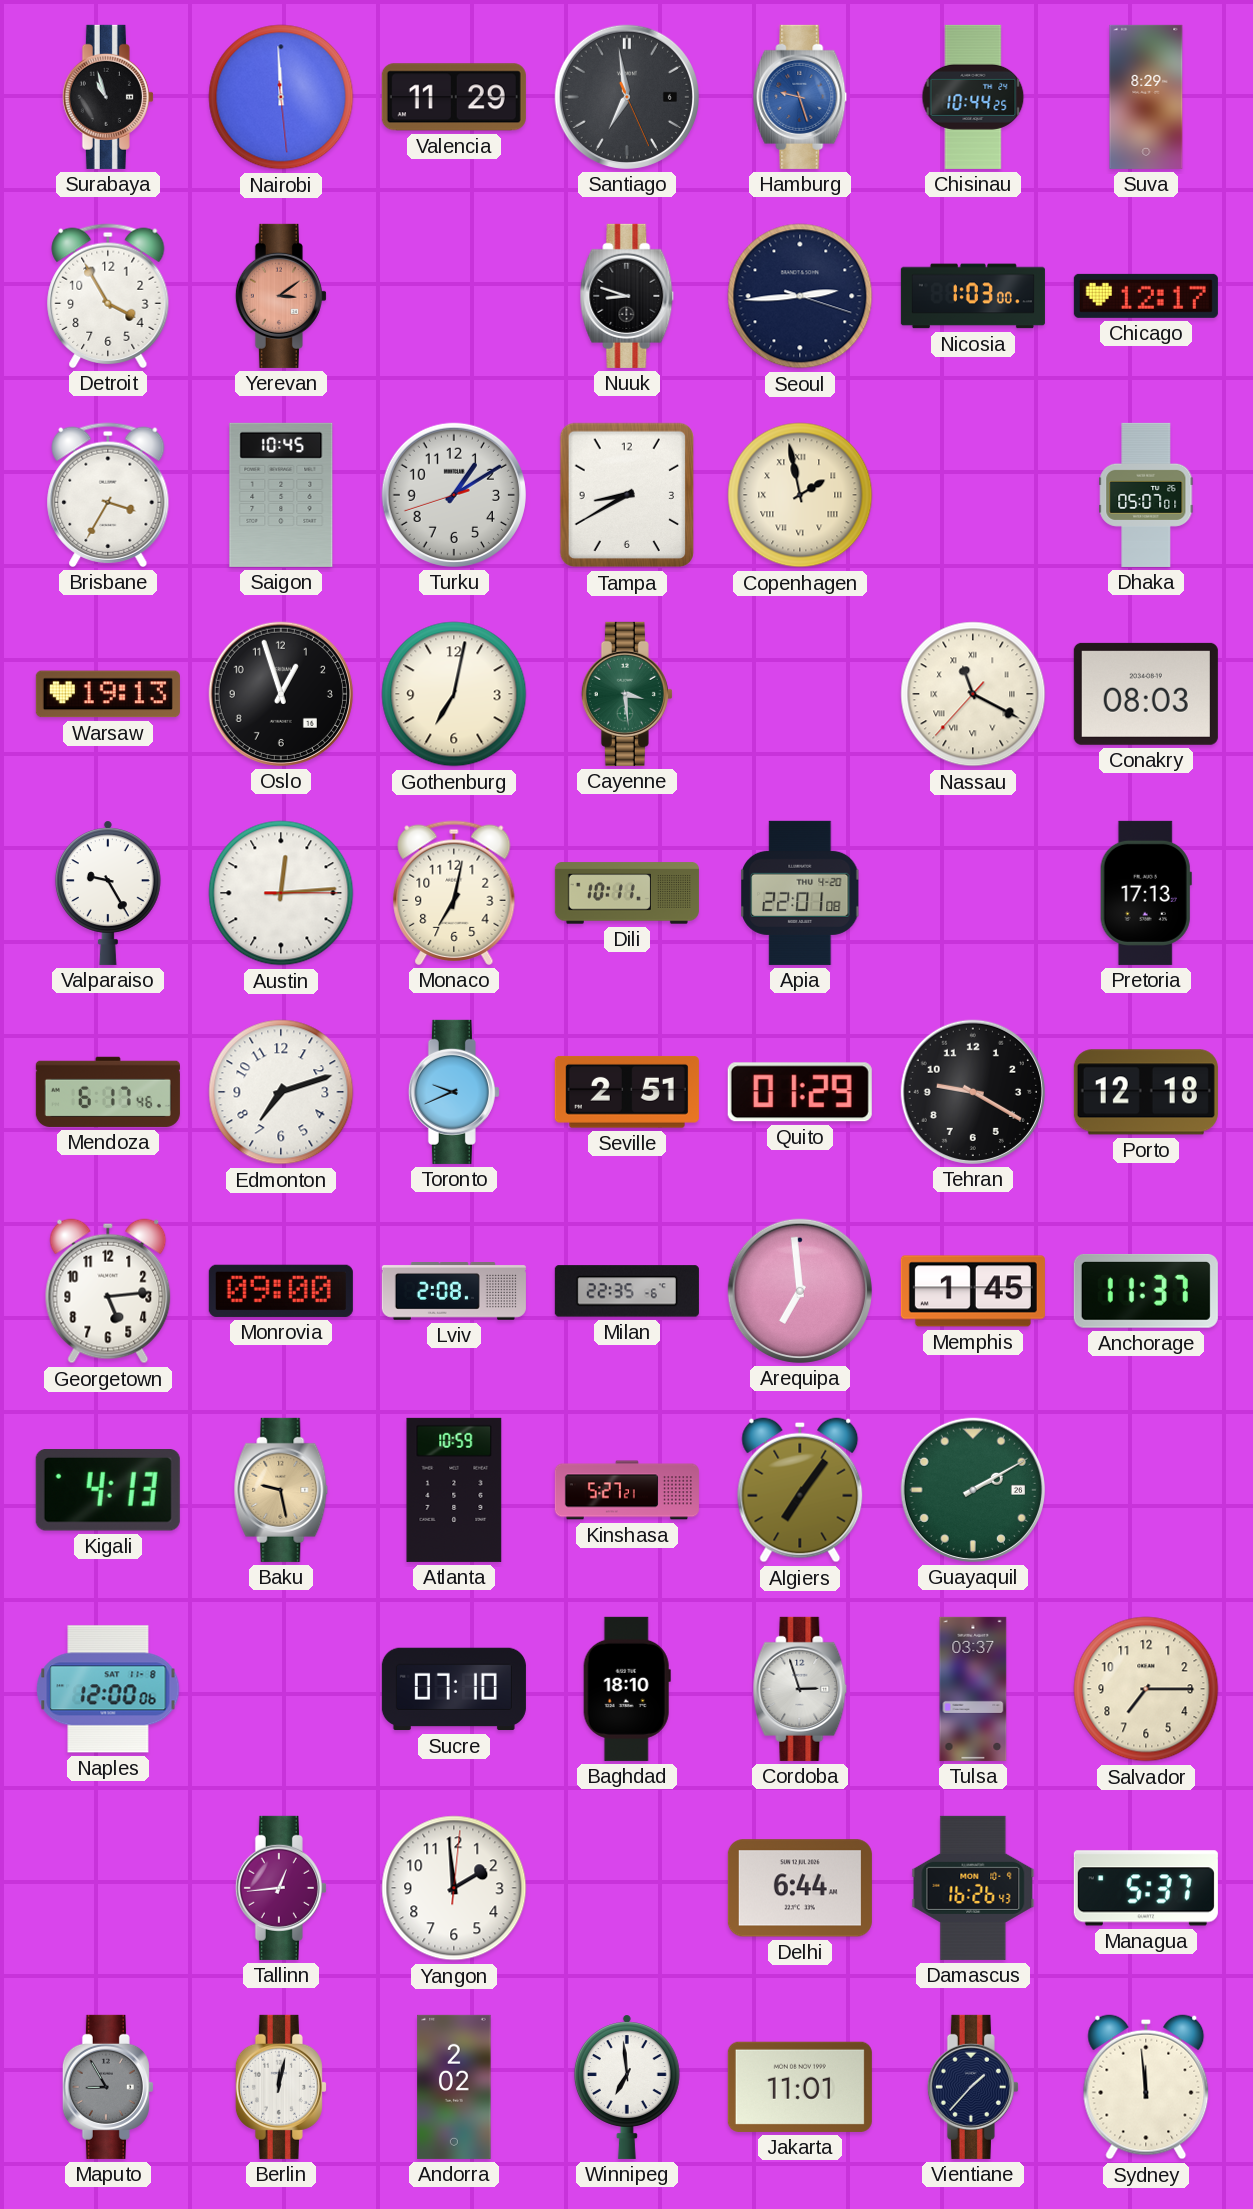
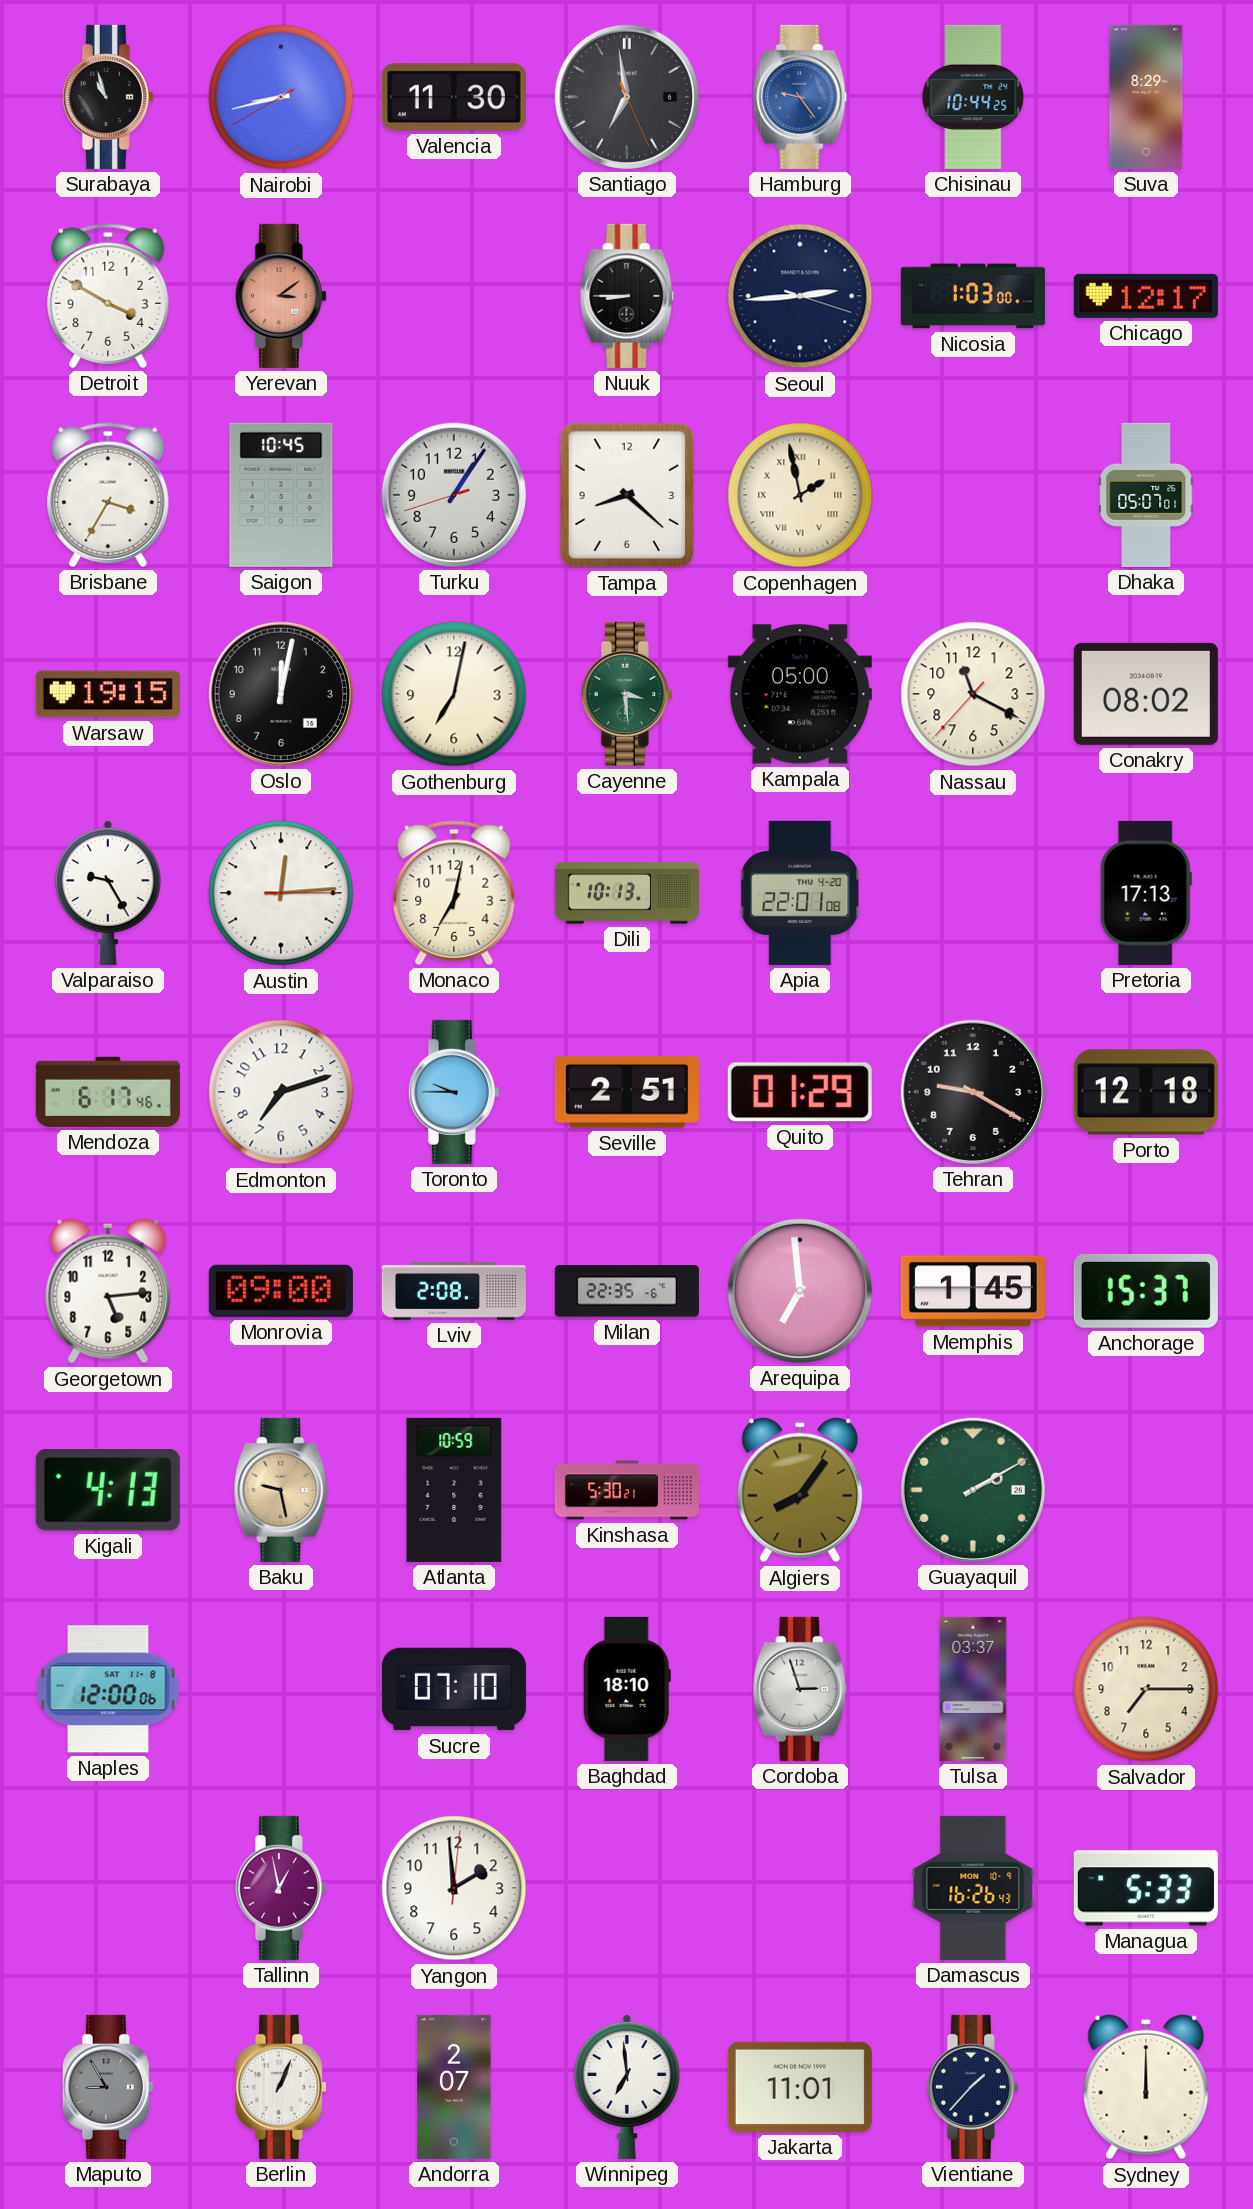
Nairobi: 11:59 -> 8:42
Valencia: 11:29 -> 11:30
Hamburg: 9:27 -> 9:24
Detroit: 3:55 -> 3:50
Nuuk: 8:48 -> 8:45
Turku: 1:09 -> 1:05
Tampa: 8:40 -> 8:22
Warsaw: 19:13 -> 19:15
Oslo: 12:57 -> 12:02
Kampala: none -> 05:00
Nassau numerals: Roman -> Arabic
Conakry: 08:03 -> 08:02
Dili: 10:11 -> 10:13
Toronto: 9:41 -> 9:45
Anchorage: 11:37 -> 15:37
Kinshasa: 5:27 -> 5:30
Algiers: 7:06 -> 8:06
Tallinn: 12:44 -> 12:58
Delhi: 6:44 -> none
Managua: 5:37 -> 5:33
Berlin: 12:02 -> 1:04
Andorra: 2:02 -> 2:07
Sydney: 11:59 -> 12:00
